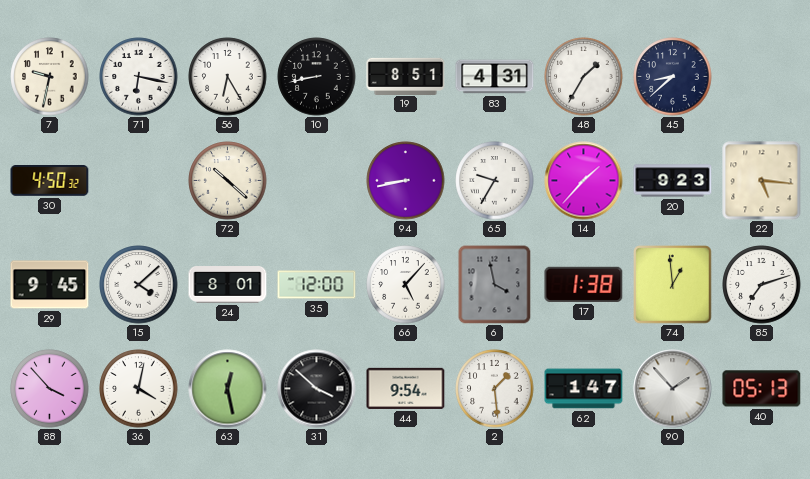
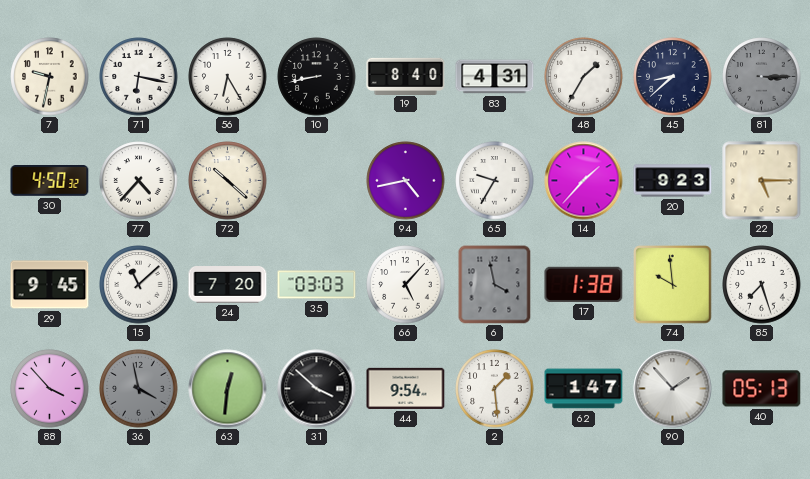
19: 8:51 -> 8:40
81: none -> 3:15
77: none -> 4:37
94: 8:43 -> 4:43
22: 5:16 -> 5:15
15: 4:08 -> 11:08
24: 8:01 -> 7:20
35: 12:00 -> 03:03
74: 12:59 -> 9:59
85: 7:12 -> 7:27
36: 4:02 -> 3:58
36 dial: white -> grey
63: 12:28 -> 12:31
